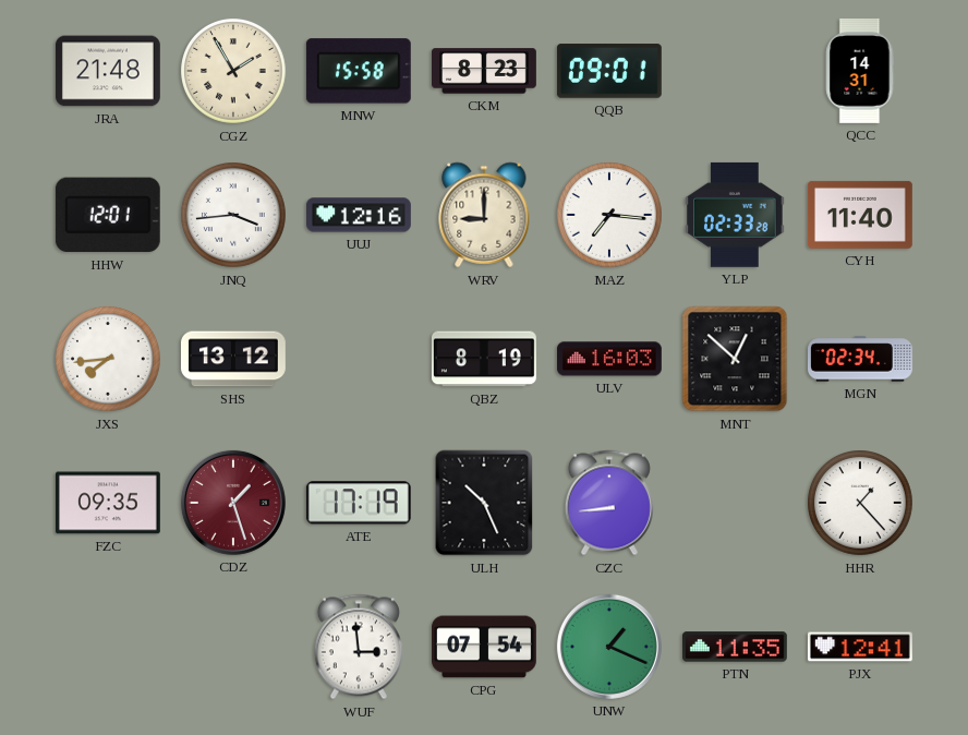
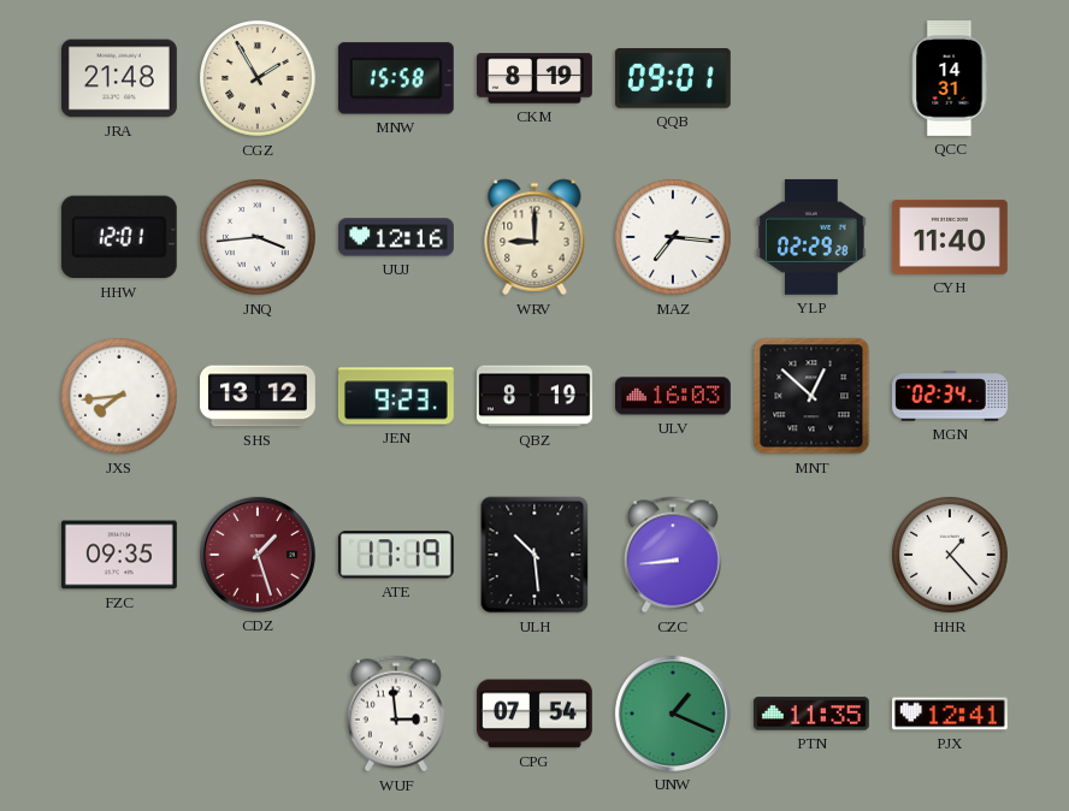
CKM: 8:23 -> 8:19
YLP: 02:33 -> 02:29
JEN: none -> 9:23
ULH: 10:26 -> 10:29
